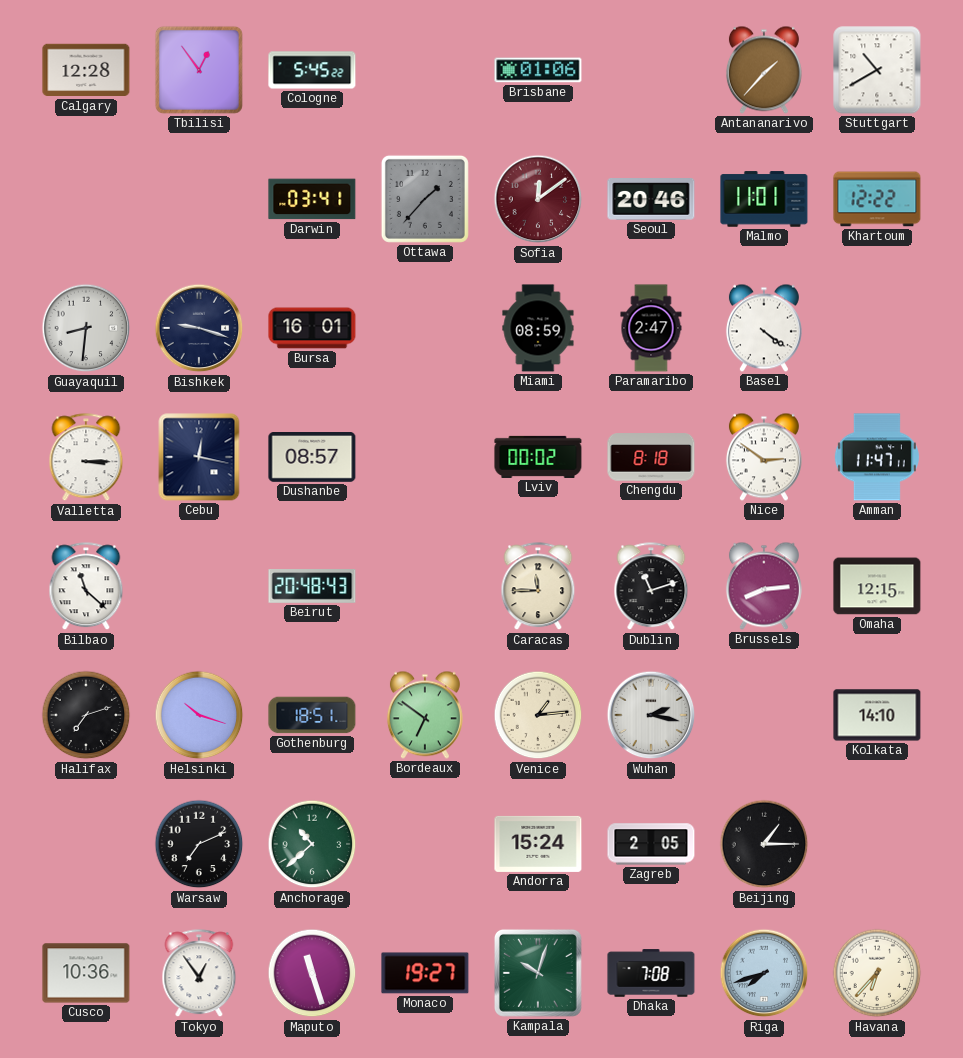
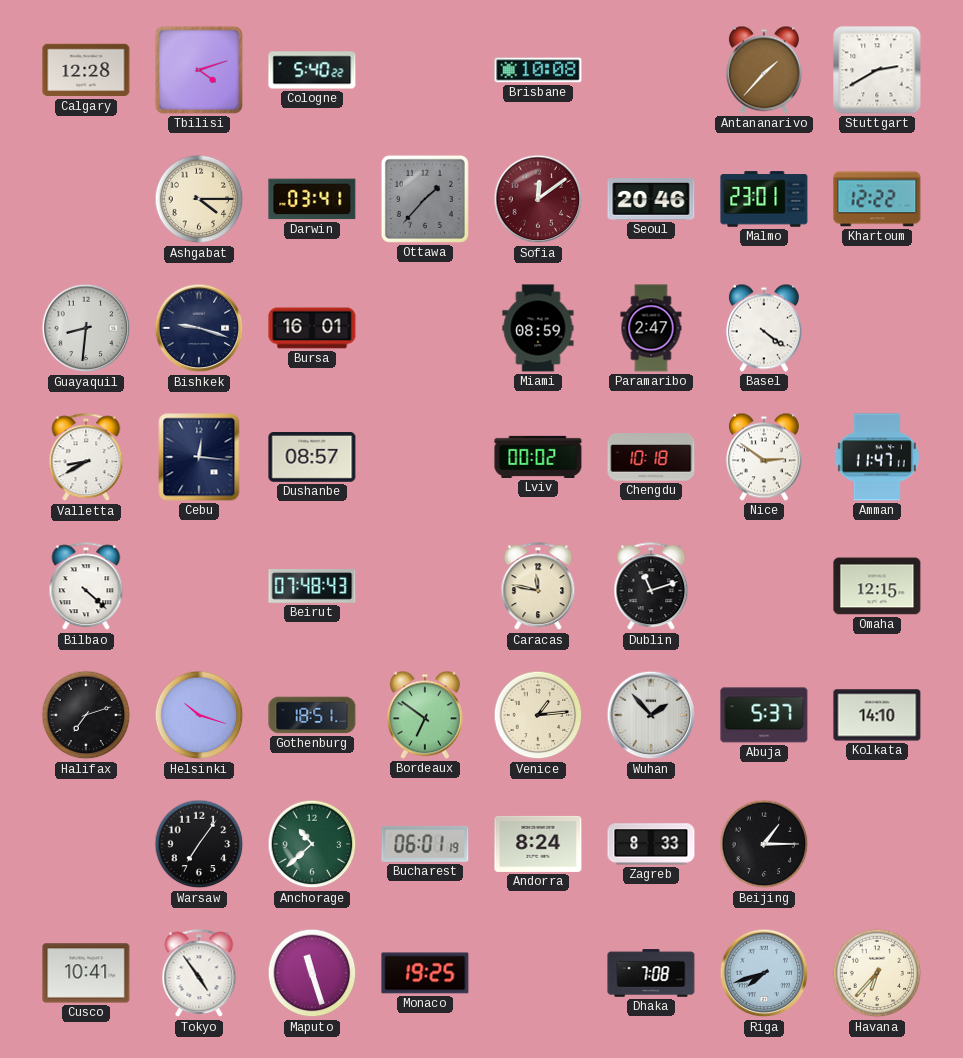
Tbilisi: 12:54 -> 4:12
Cologne: 5:45 -> 5:40
Brisbane: 01:06 -> 10:08
Stuttgart: 10:40 -> 2:40
Ashgabat: none -> 4:15
Malmo: 11:01 -> 23:01
Valletta: 3:15 -> 8:40
Cebu: 12:17 -> 12:16
Chengdu: 8:18 -> 10:18
Bilbao: 11:22 -> 4:22
Beirut: 20:48 -> 07:48
Caracas: 11:45 -> 11:47
Brussels: 8:14 -> none
Wuhan: 2:17 -> 1:53
Abuja: none -> 5:37
Warsaw: 7:11 -> 7:06
Bucharest: none -> 06:01
Andorra: 15:24 -> 8:24
Zagreb: 2:05 -> 8:33
Cusco: 10:36 -> 10:41
Tokyo: 12:54 -> 4:54
Monaco: 19:27 -> 19:25
Kampala: 10:03 -> none
